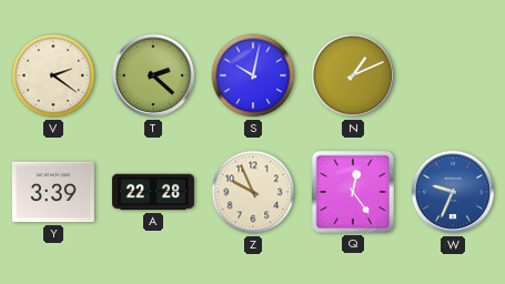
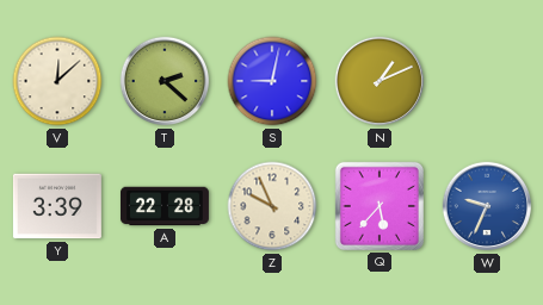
V: 2:21 -> 12:08
S: 10:02 -> 9:02
Q: 12:24 -> 5:37
